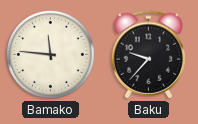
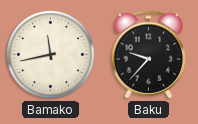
Bamako: 11:46 -> 11:43
